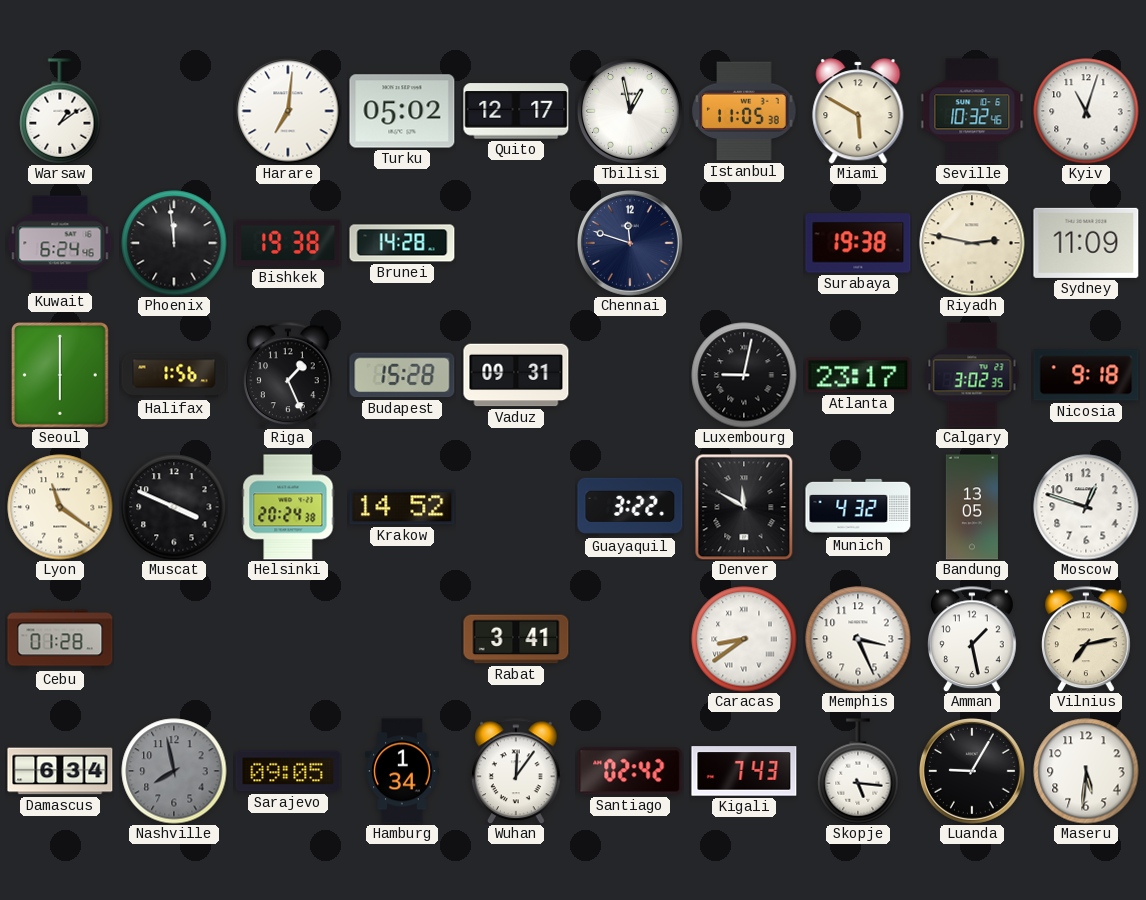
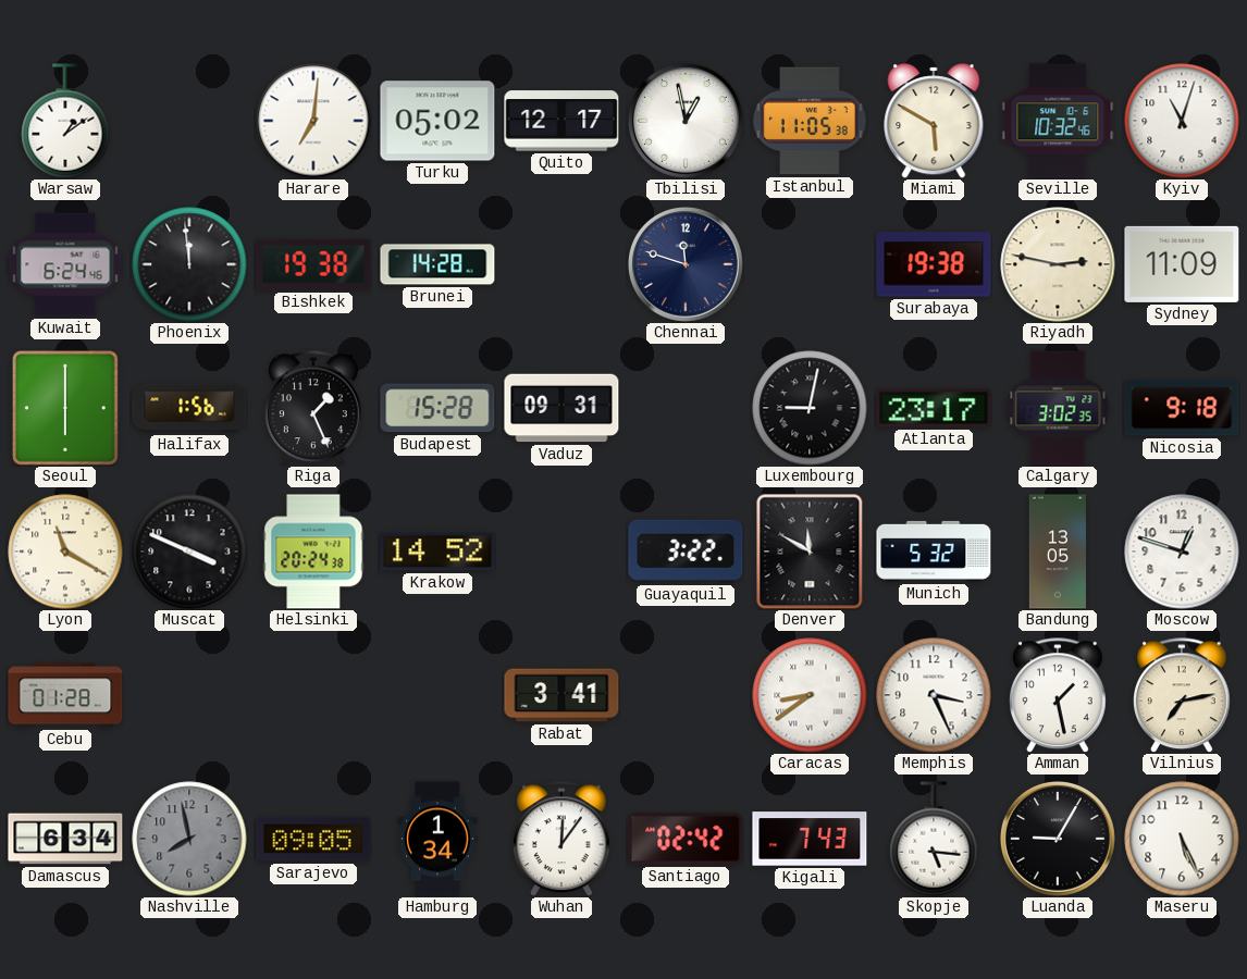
Lyon: 11:21 -> 11:20
Munich: 4:32 -> 5:32
Maseru: 5:31 -> 5:26
